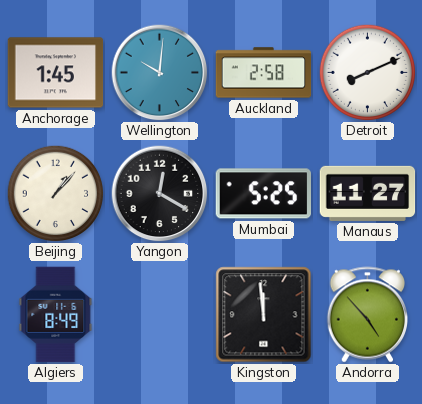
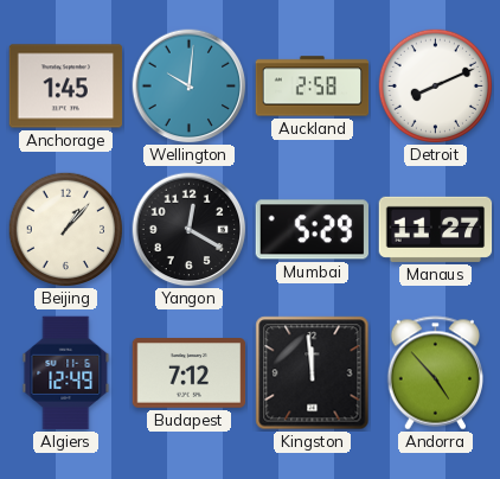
Mumbai: 5:25 -> 5:29
Algiers: 8:49 -> 12:49
Budapest: none -> 7:12
